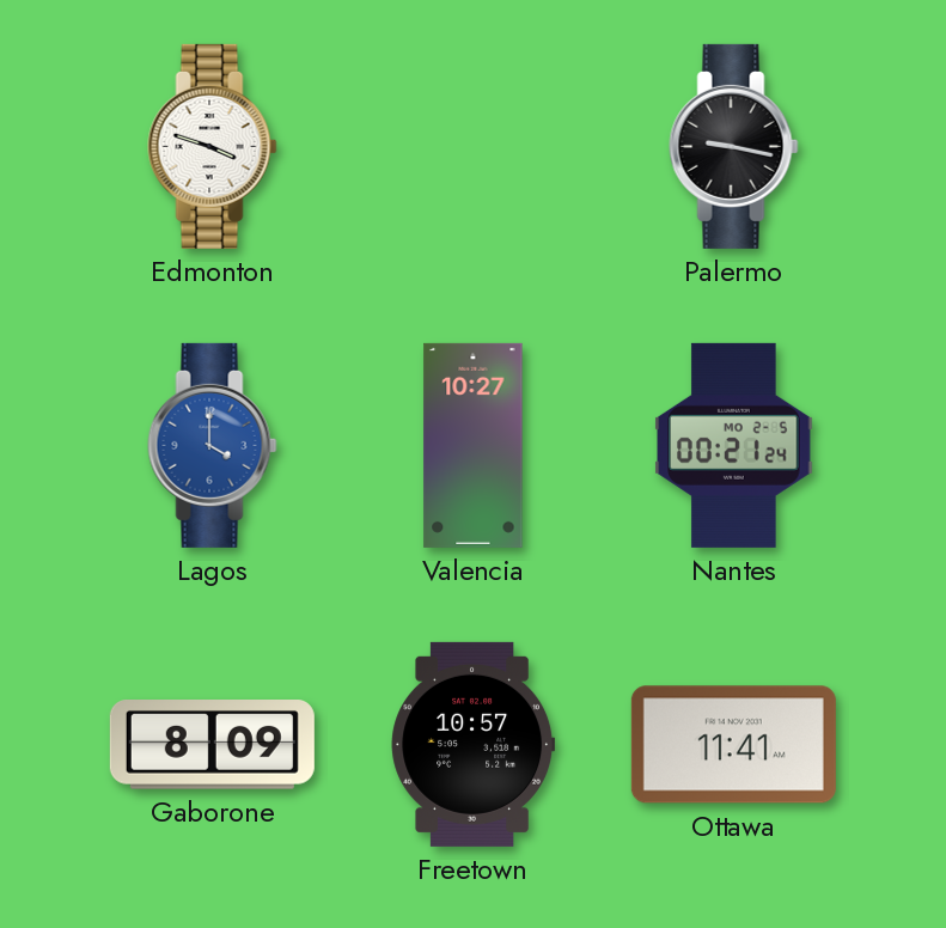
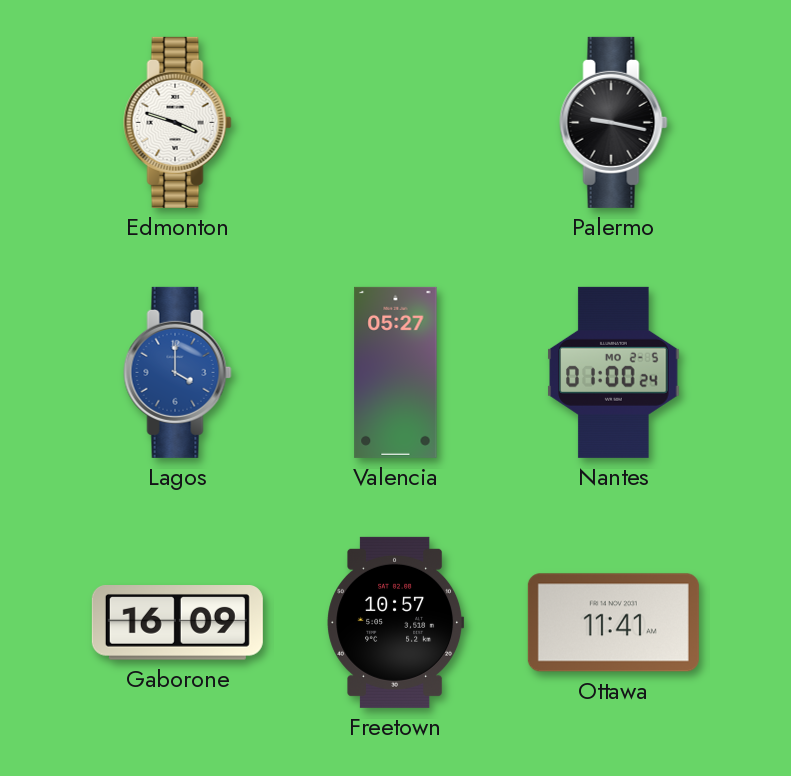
Valencia: 10:27 -> 05:27
Nantes: 00:21 -> 01:00
Gaborone: 8:09 -> 16:09
